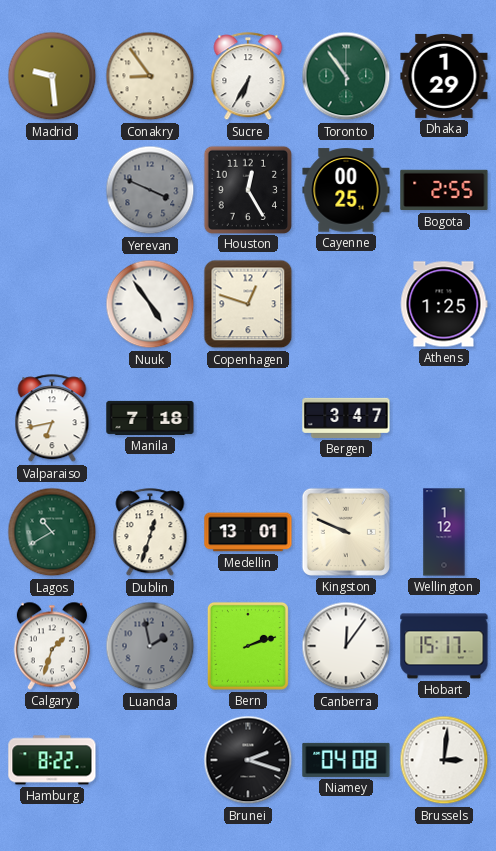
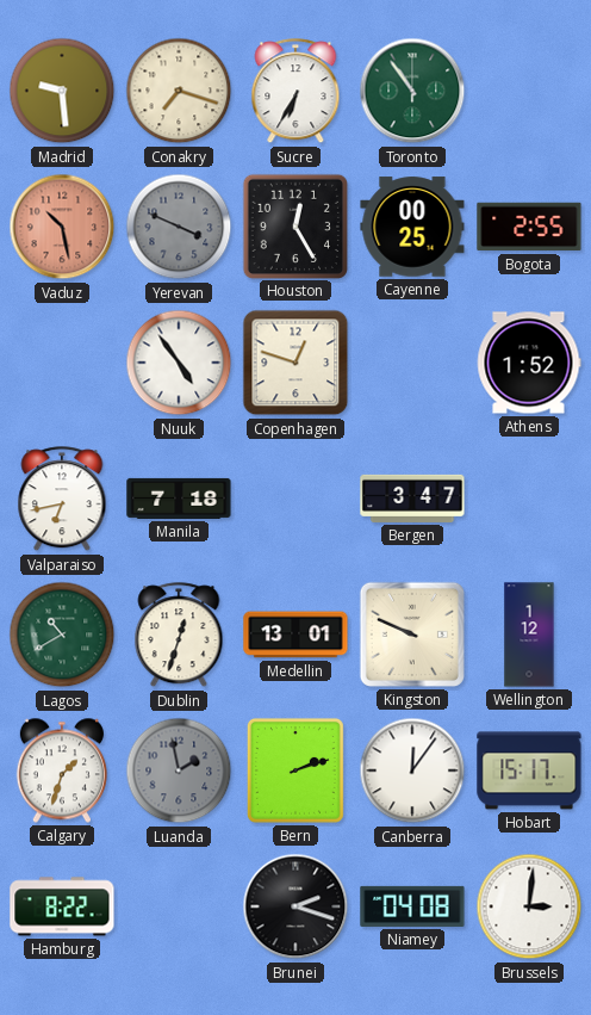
Conakry: 8:54 -> 7:18
Dhaka: 1:29 -> none
Vaduz: none -> 10:28
Athens: 1:25 -> 1:52
